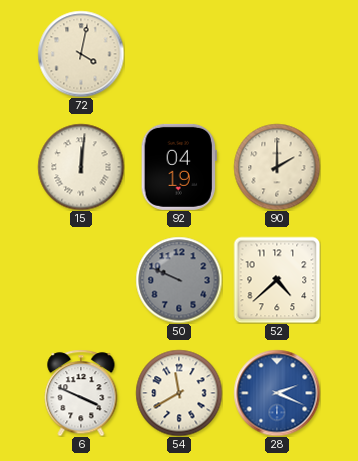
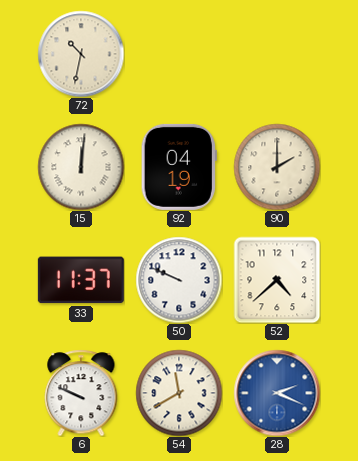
72: 4:02 -> 10:32
33: none -> 11:37
50 dial: grey -> white
6: 3:49 -> 9:49
